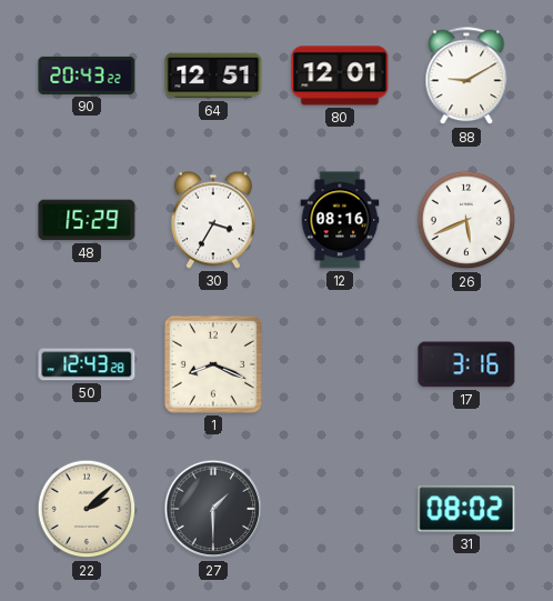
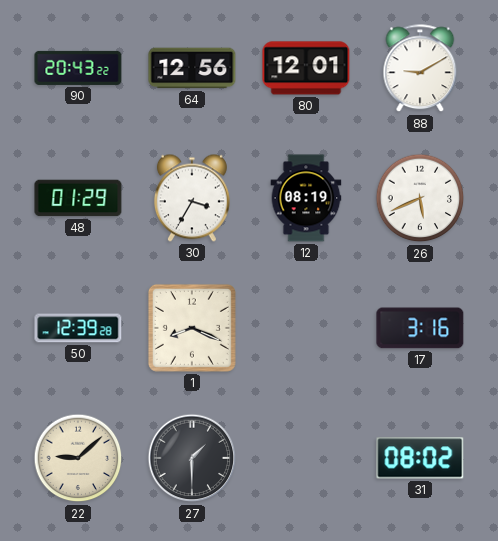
64: 12:51 -> 12:56
48: 15:29 -> 01:29
12: 08:16 -> 08:19
50: 12:43 -> 12:39
22: 2:08 -> 9:08
